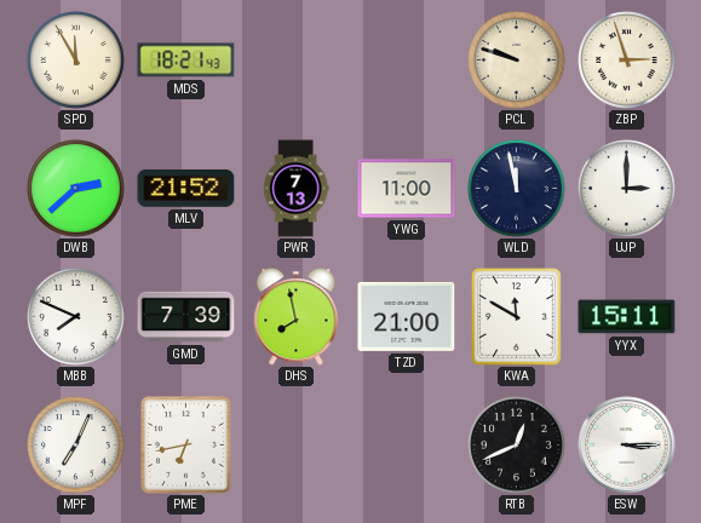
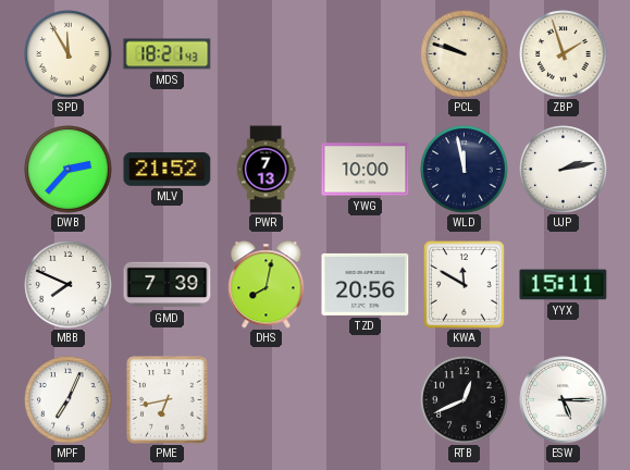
ZBP: 2:57 -> 1:57
DWB: 2:38 -> 2:37
YWG: 11:00 -> 10:00
UJP: 3:00 -> 2:13
DHS: 7:58 -> 8:02
TZD: 21:00 -> 20:56
ESW: 3:15 -> 5:15
